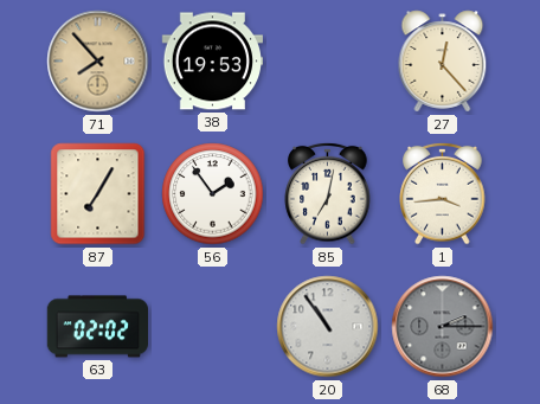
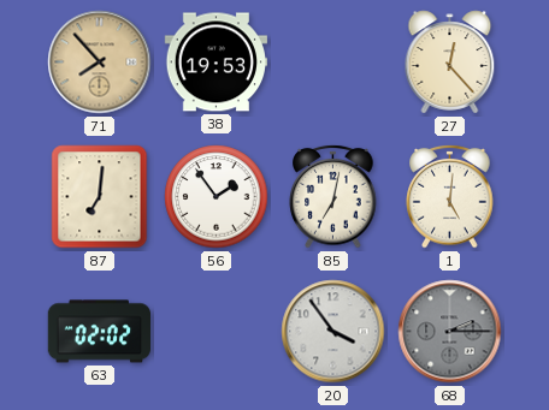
87: 7:05 -> 7:01
1: 3:44 -> 5:01
20: 10:54 -> 3:54
